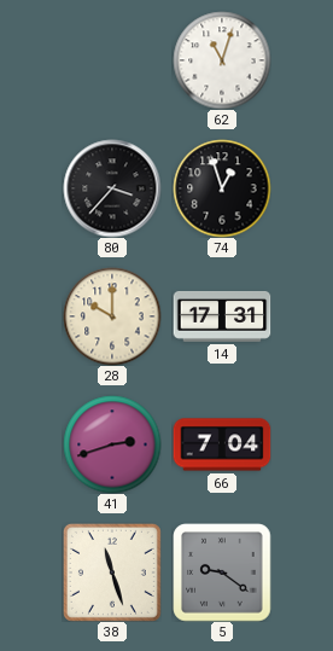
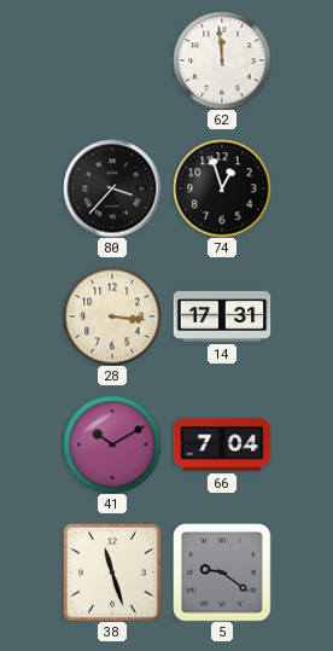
62: 11:03 -> 11:59
28: 10:00 -> 3:16
41: 2:42 -> 10:10
